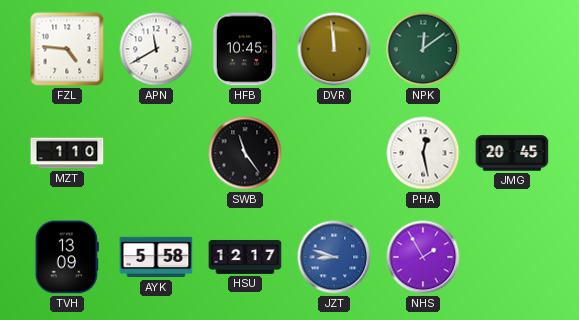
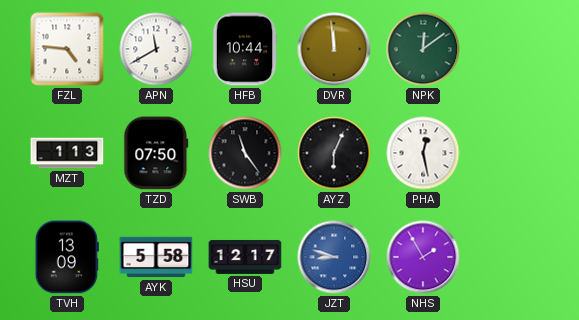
HFB: 10:45 -> 10:44
MZT: 1:10 -> 1:13
TZD: none -> 07:50
AYZ: none -> 6:04
JMG: 20:45 -> none
